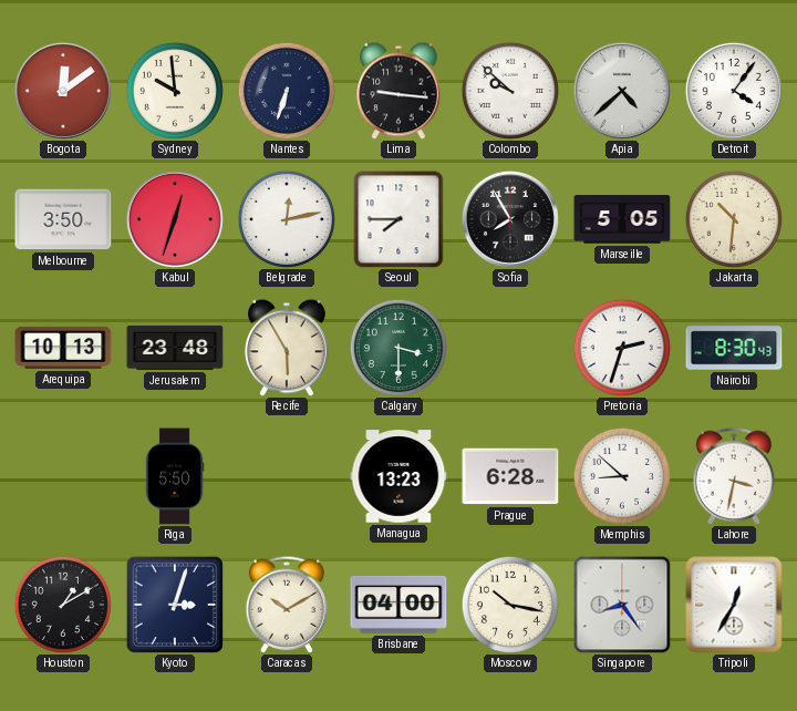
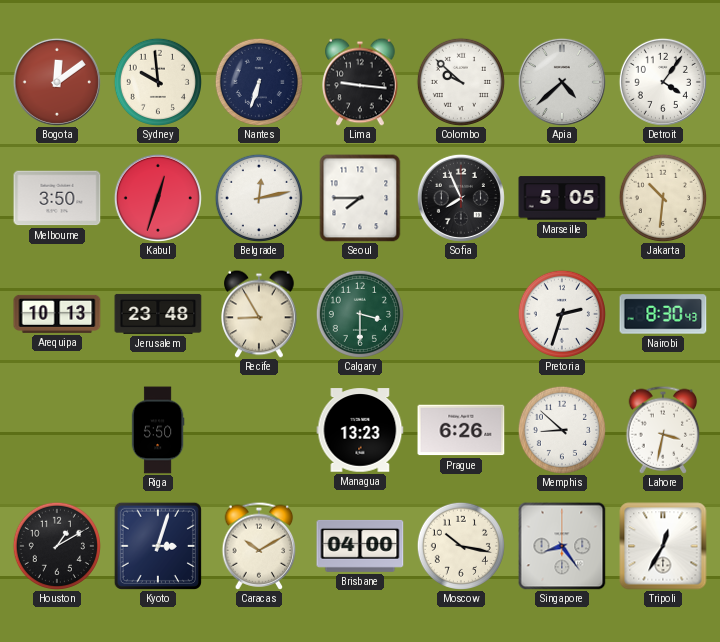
Sofia: 7:55 -> 7:56
Recife: 5:55 -> 8:55
Prague: 6:28 -> 6:26
